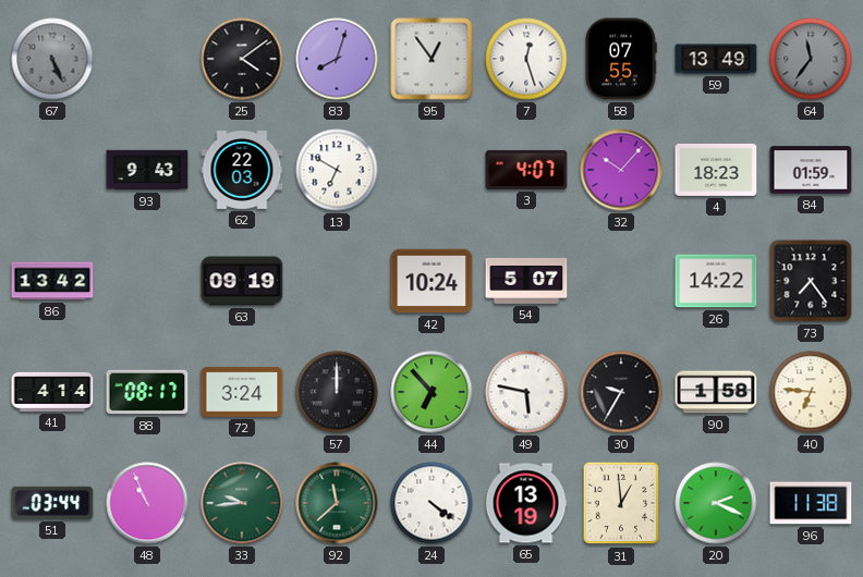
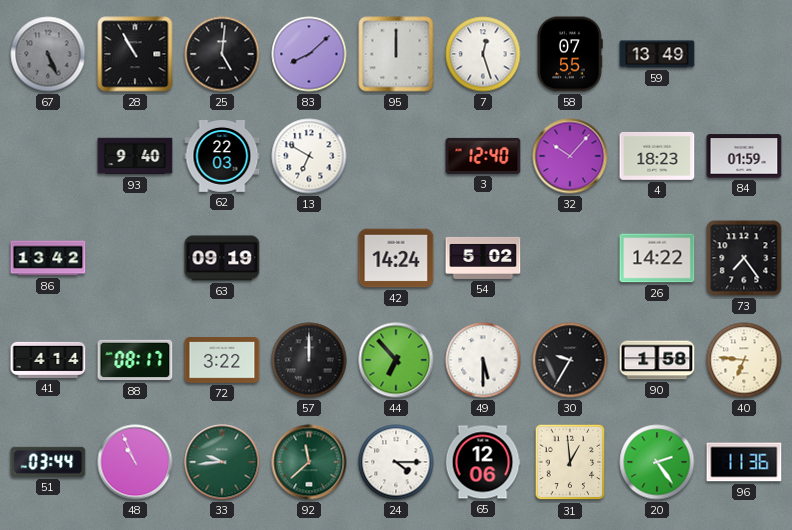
28: none -> 10:55
25: 4:09 -> 5:01
83: 8:03 -> 8:08
95: 12:54 -> 12:00
64: 11:36 -> none
93: 9:43 -> 9:40
3: 4:07 -> 12:40
42: 10:24 -> 14:24
54: 5:07 -> 5:02
72: 3:24 -> 3:22
49: 5:47 -> 5:30
24: 4:21 -> 4:15
65: 13:19 -> 12:06
20: 2:19 -> 2:24
96: 11:38 -> 11:36
